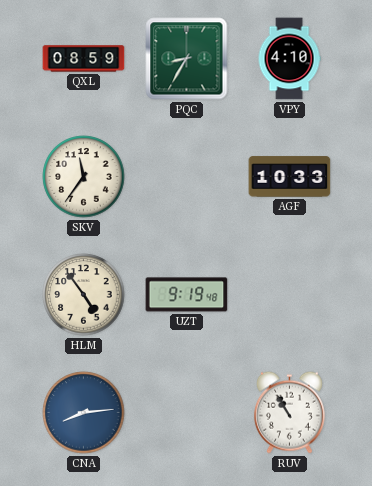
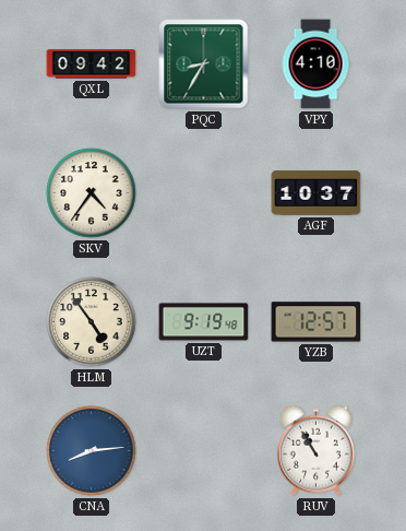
QXL: 08:59 -> 09:42
SKV: 11:36 -> 4:36
AGF: 10:33 -> 10:37
YZB: none -> 12:57
